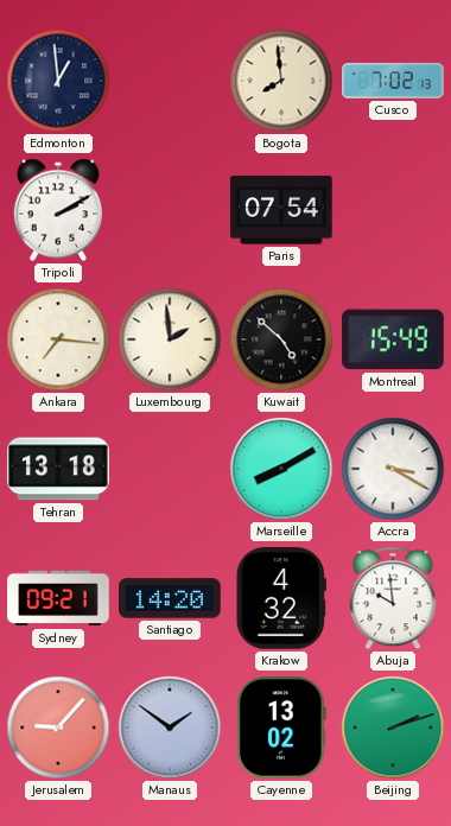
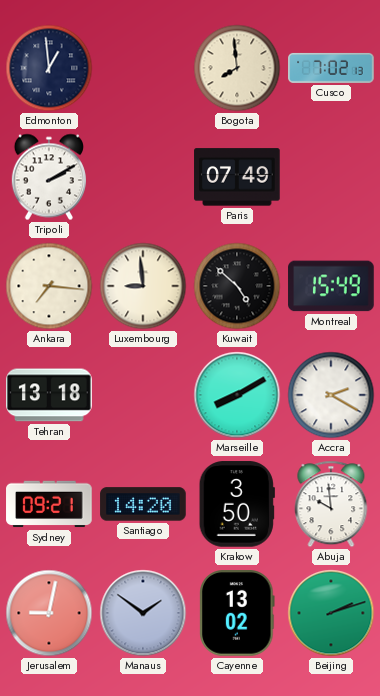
Paris: 07:54 -> 07:49
Luxembourg: 1:59 -> 8:59
Accra: 3:20 -> 2:20
Krakow: 4:32 -> 3:50
Jerusalem: 9:07 -> 9:02
